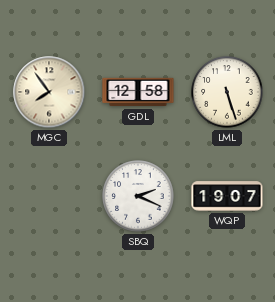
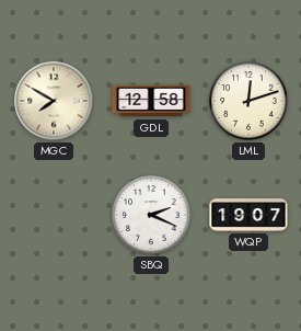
MGC: 7:54 -> 7:50
LML: 5:27 -> 12:12
